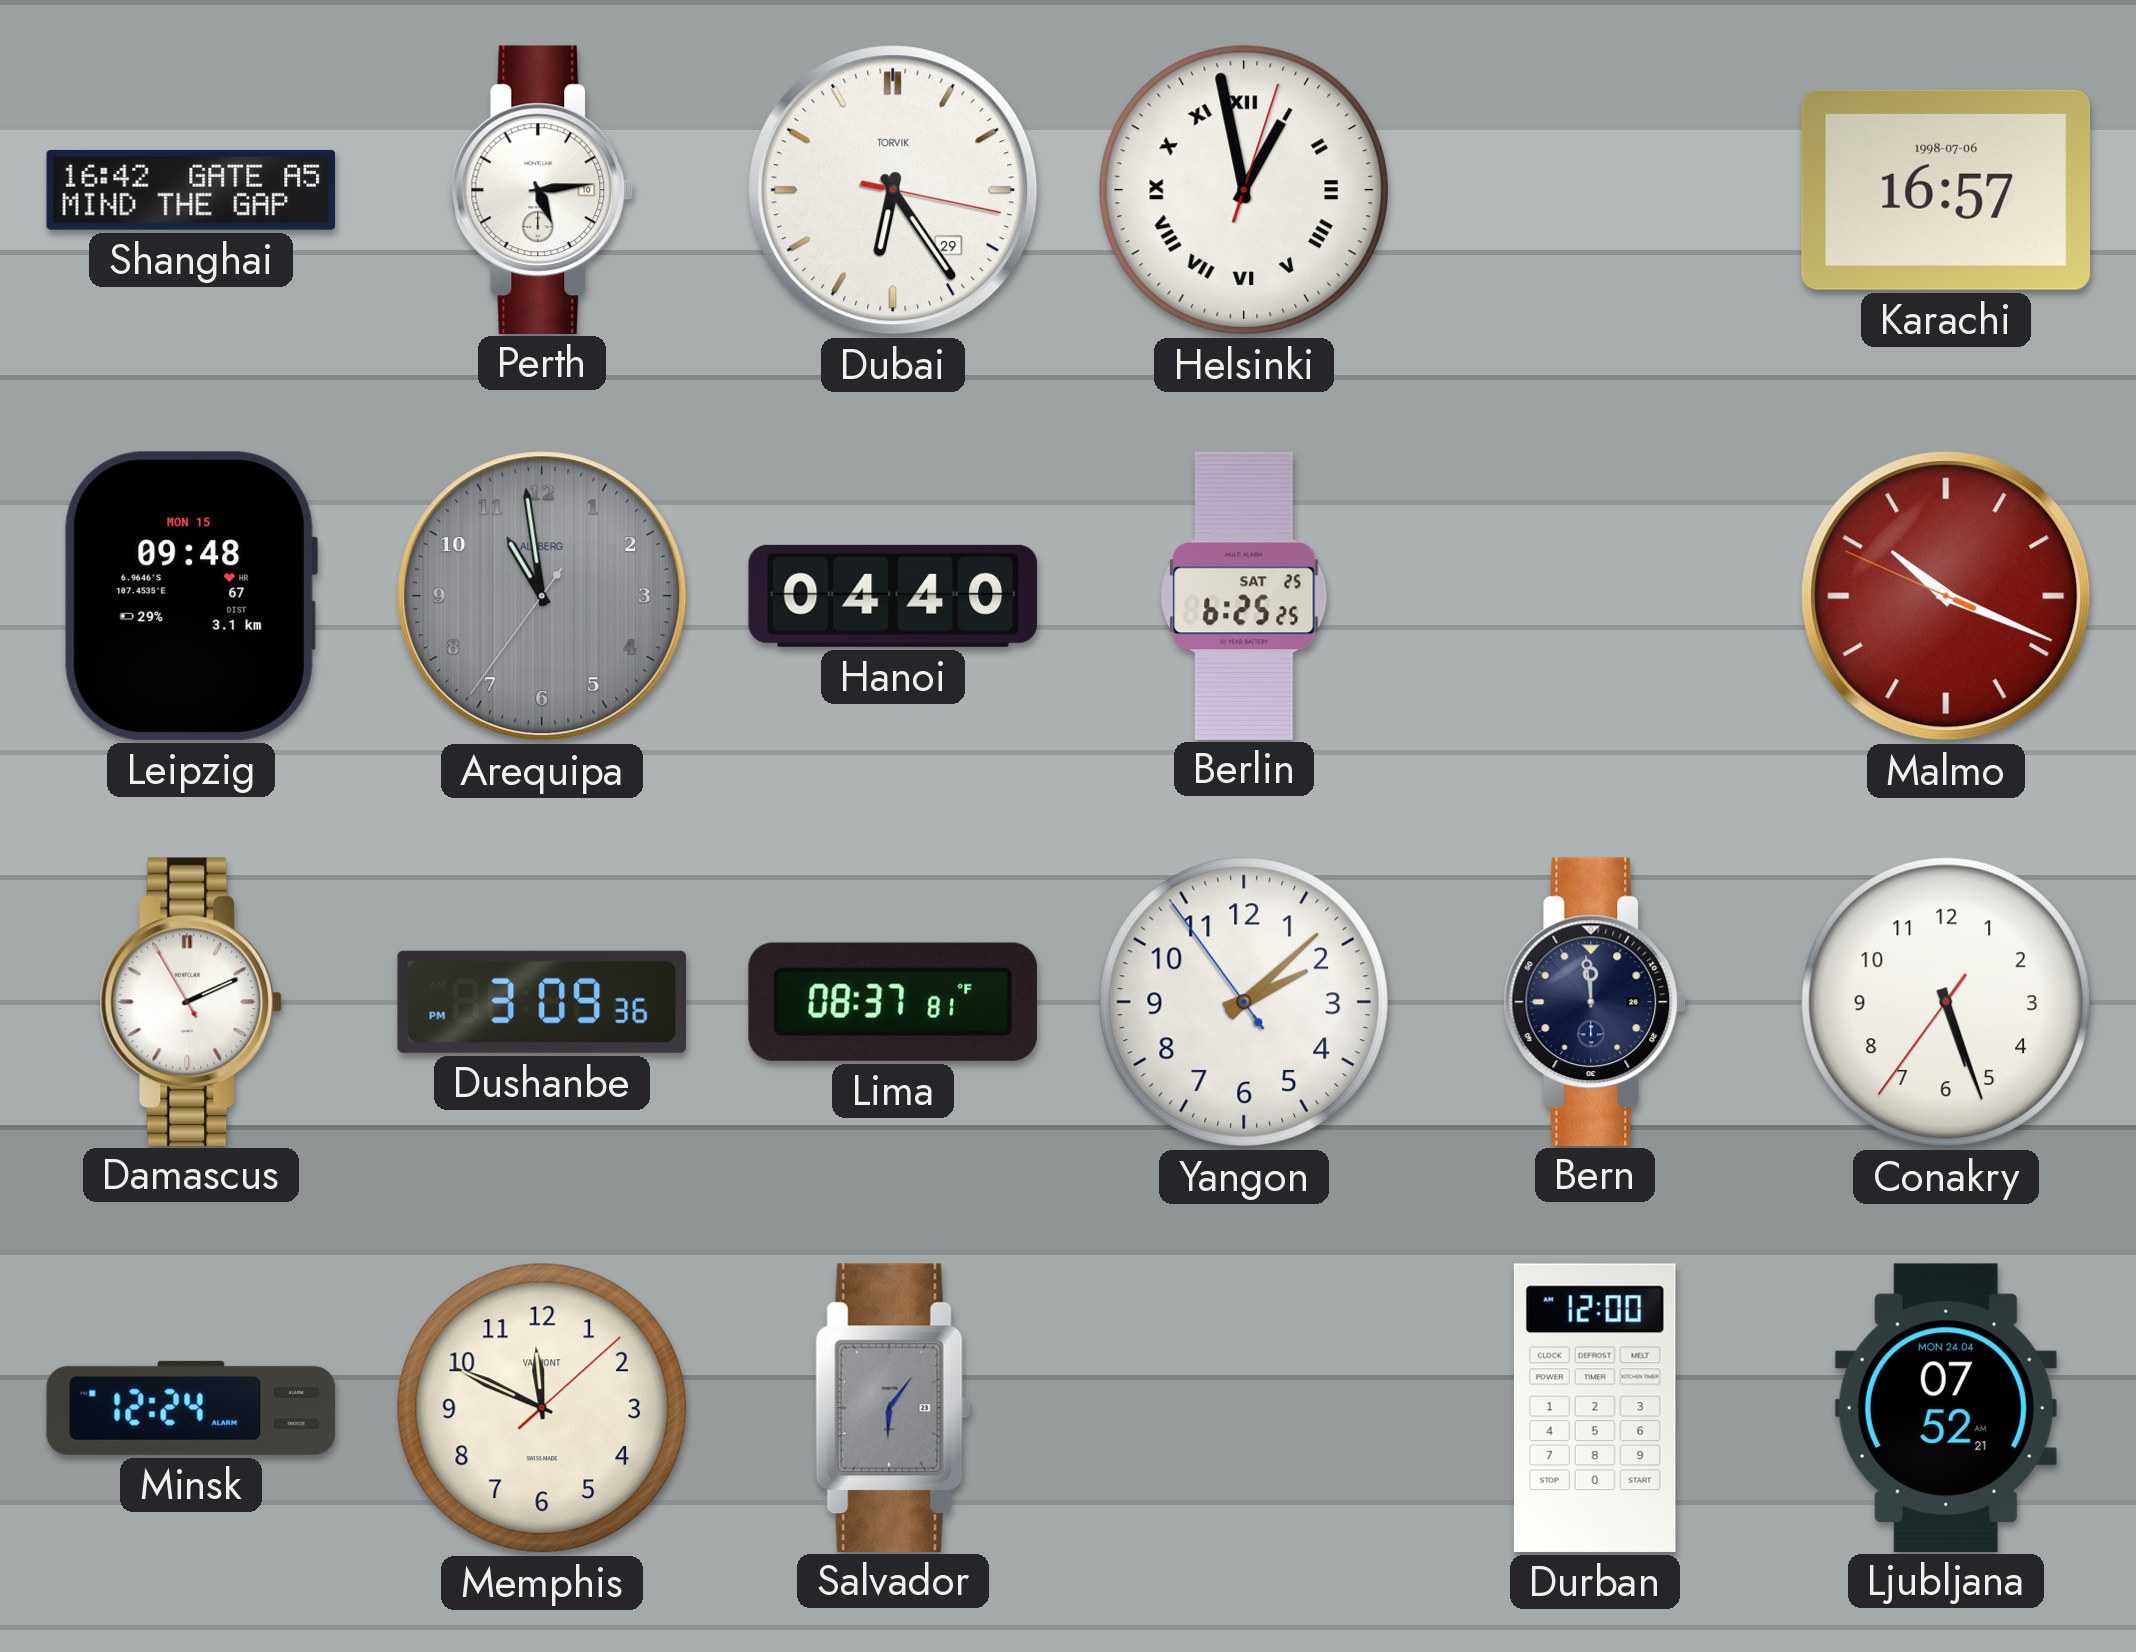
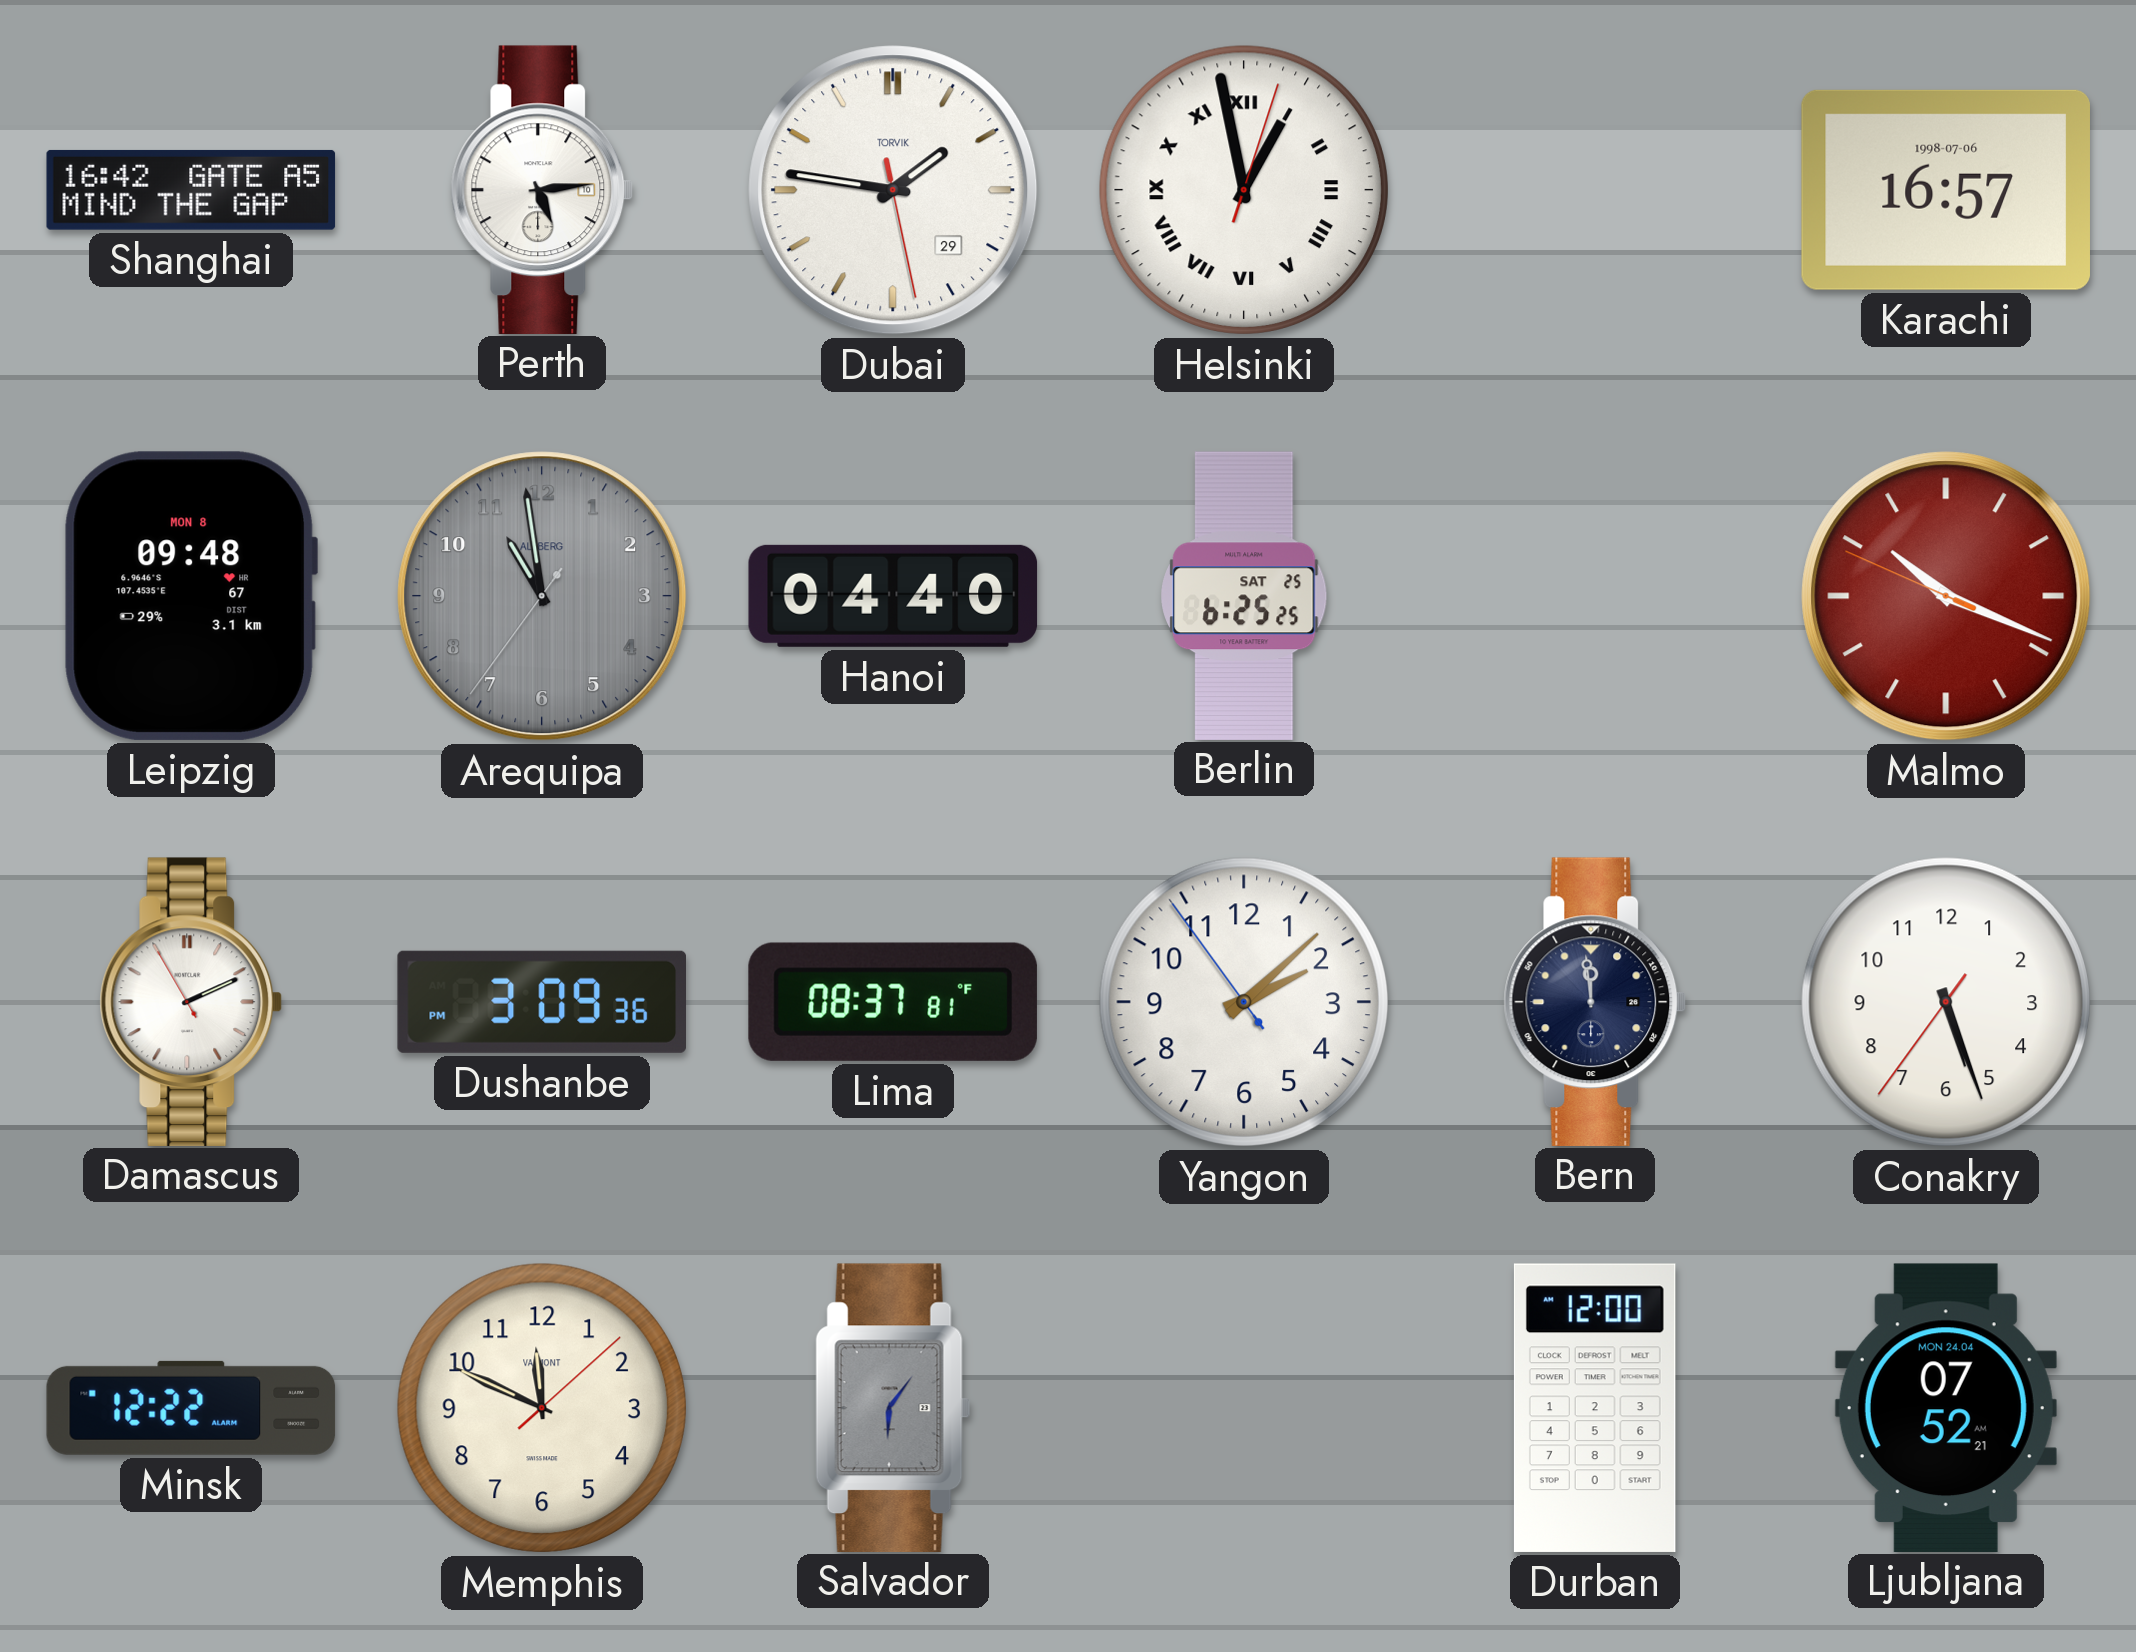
Dubai: 6:24 -> 1:46
Leipzig date: MON 15 -> MON 8
Minsk: 12:24 -> 12:22
